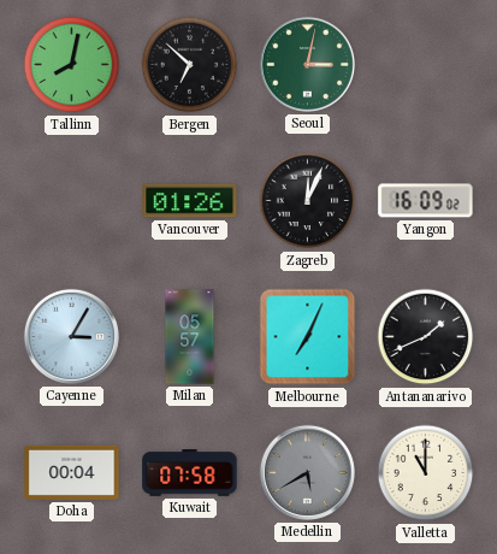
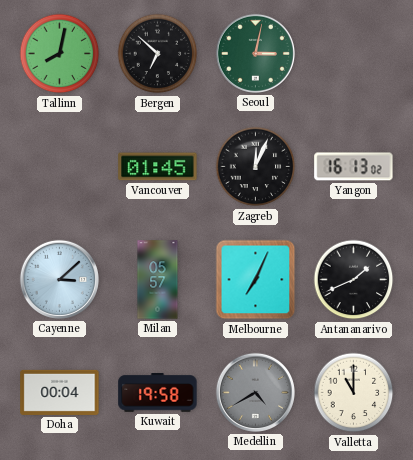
Vancouver: 01:26 -> 01:45
Yangon: 16:09 -> 16:13
Cayenne: 3:05 -> 3:08
Kuwait: 07:58 -> 19:58
Medellin: 5:40 -> 4:40
